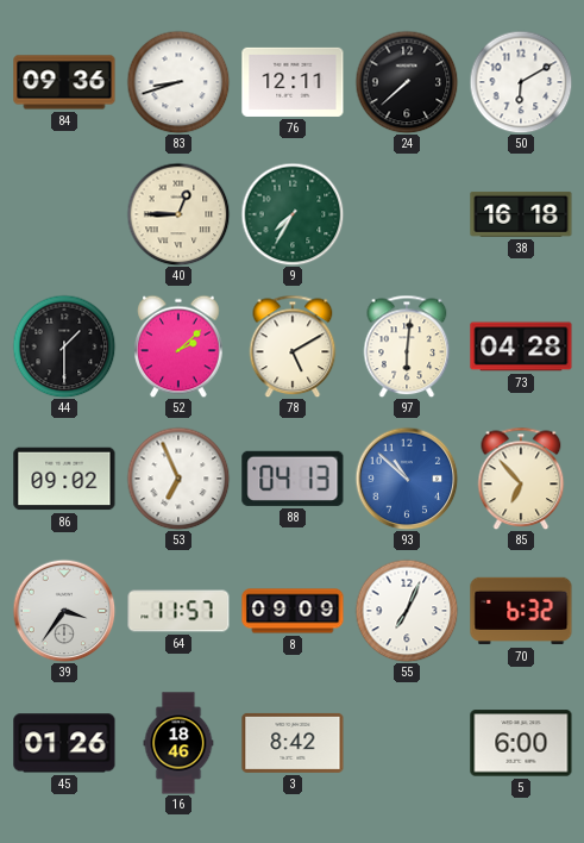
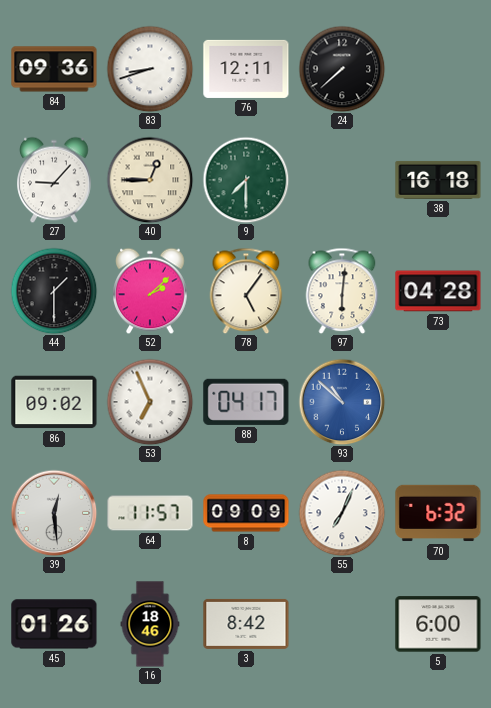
50: 6:10 -> none
27: none -> 9:07
9: 7:35 -> 7:30
78: 5:10 -> 5:06
88: 04:13 -> 04:17
85: 6:53 -> none
39: 3:36 -> 12:29
